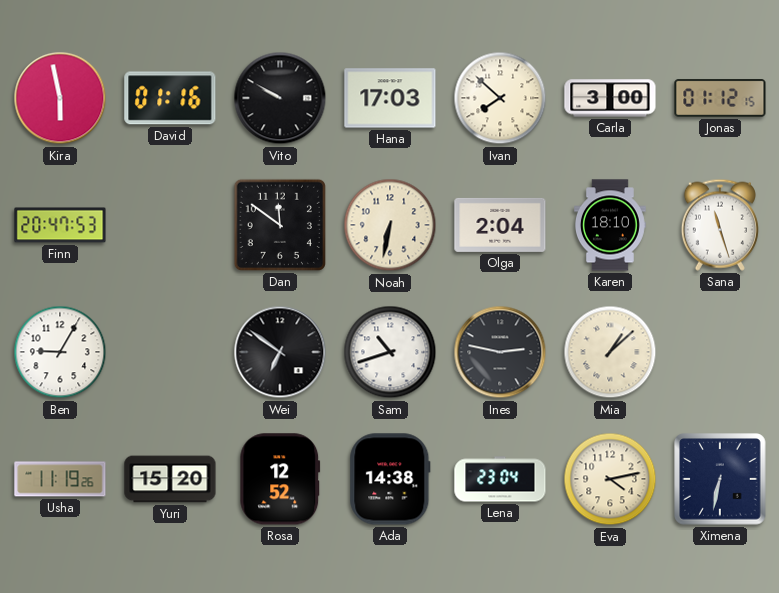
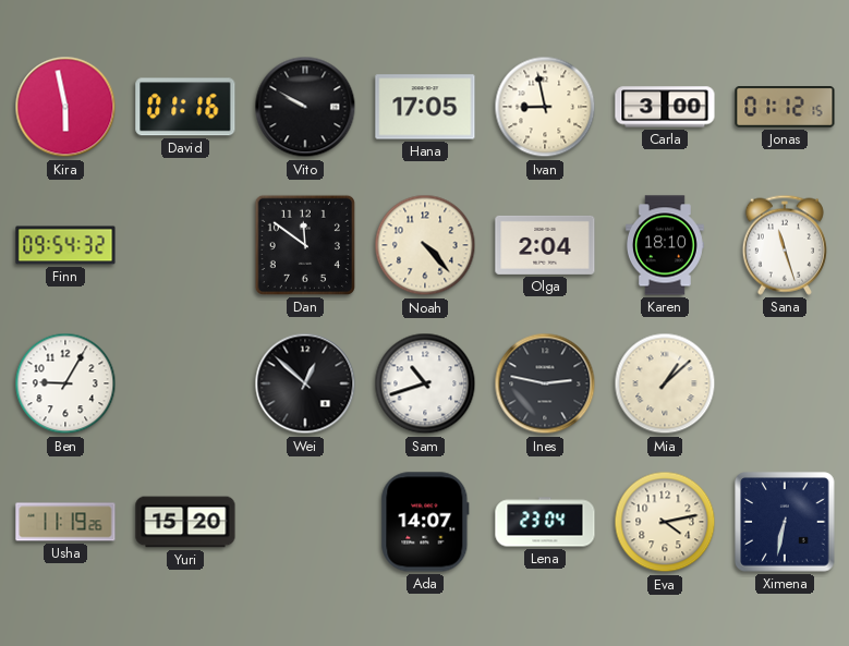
Hana: 17:03 -> 17:05
Ivan: 7:52 -> 8:58
Finn: 20:47 -> 09:54
Noah: 6:32 -> 4:23
Wei: 6:51 -> 12:52
Rosa: 12:52 -> none
Ada: 14:38 -> 14:07
